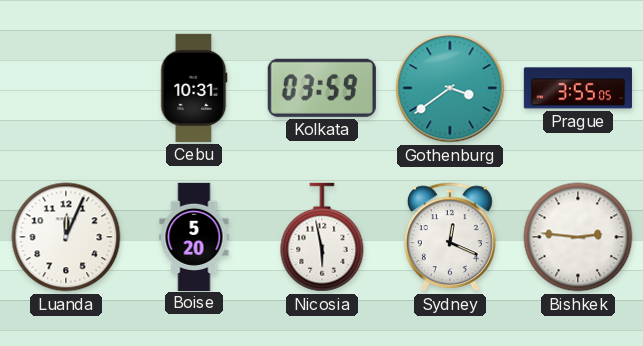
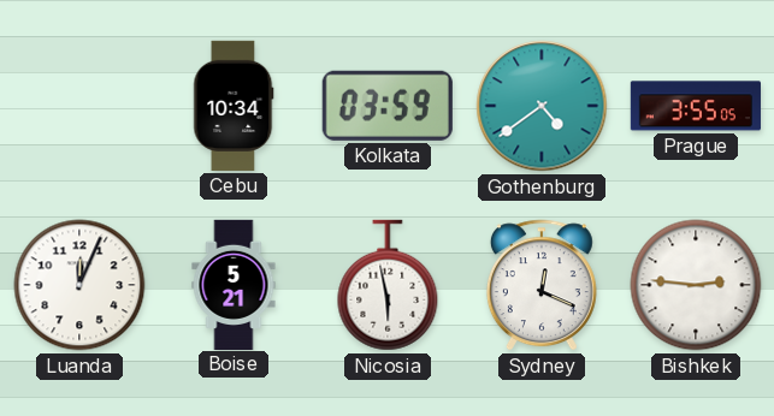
Cebu: 10:31 -> 10:34
Gothenburg: 3:39 -> 4:39
Boise: 5:20 -> 5:21
